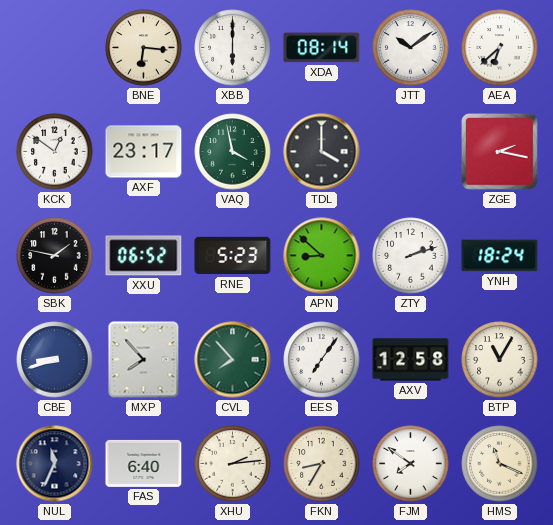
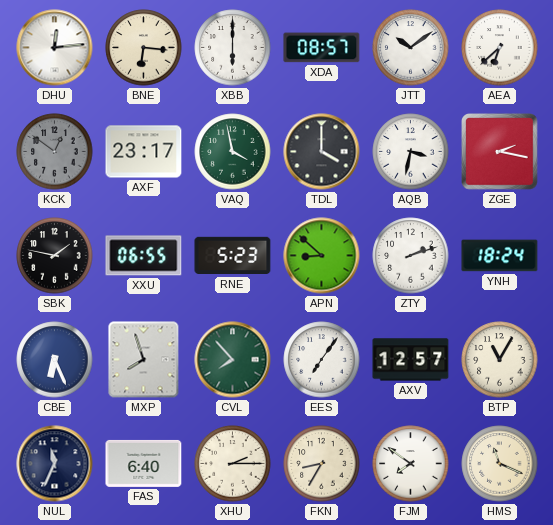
DHU: none -> 12:14
XDA: 08:14 -> 08:57
KCK dial: white -> grey
AQB: none -> 3:32
XXU: 06:52 -> 06:55
CBE: 8:42 -> 6:26
MXP: 7:53 -> 7:57
AXV: 12:58 -> 12:57
XHU: 2:14 -> 2:15
